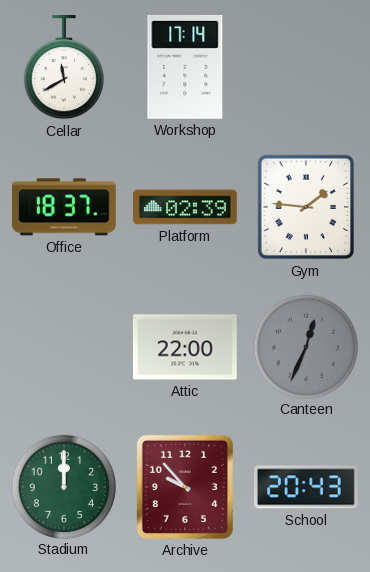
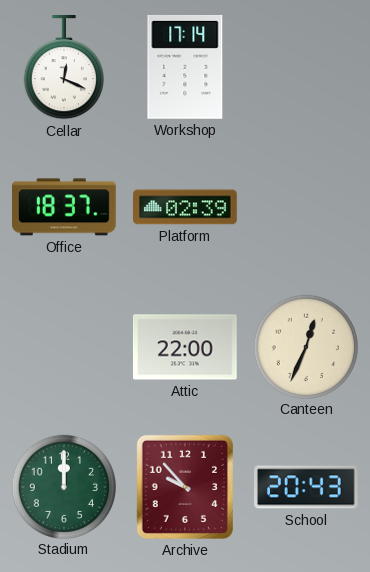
Cellar: 11:40 -> 12:19
Gym: 1:46 -> none
Canteen dial: grey -> cream
